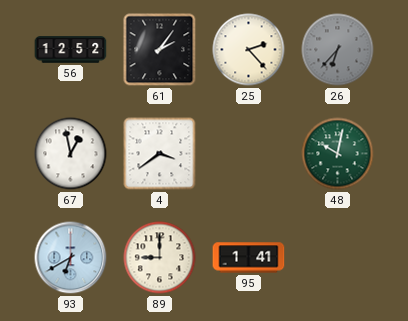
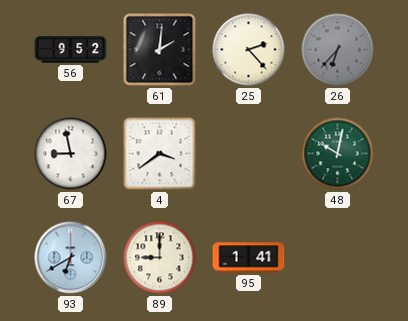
56: 12:52 -> 9:52
61: 2:06 -> 2:01
67: 12:58 -> 8:58
